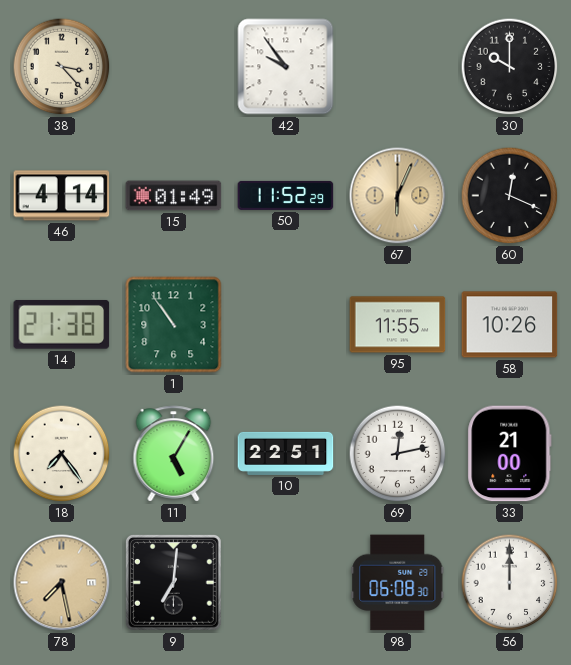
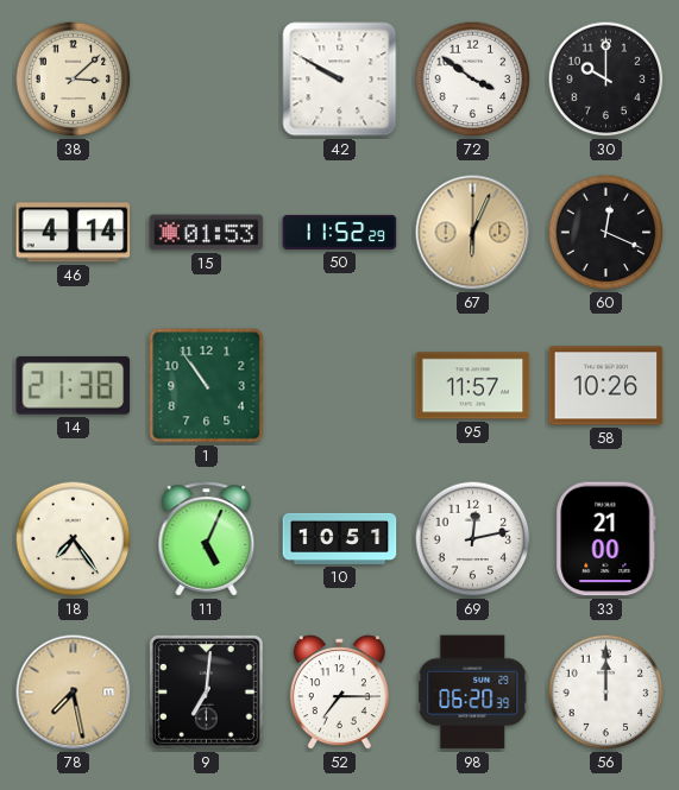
38: 3:23 -> 3:08
42: 9:54 -> 9:50
72: none -> 3:51
15: 01:49 -> 01:53
95: 11:55 -> 11:57
11: 5:05 -> 5:04
10: 22:51 -> 10:51
52: none -> 7:15
98: 06:08 -> 06:20
